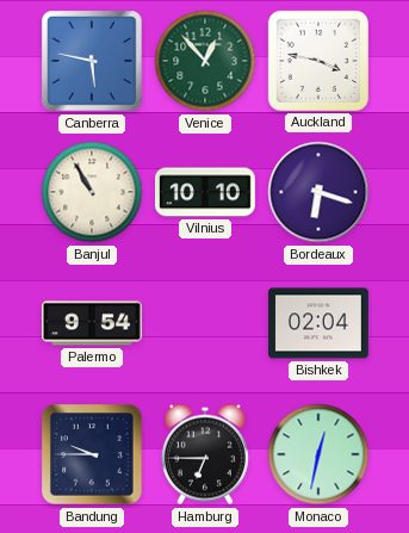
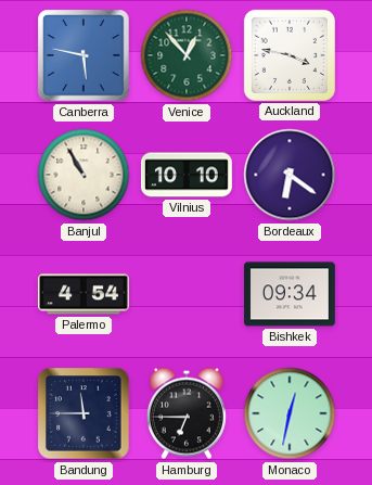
Bordeaux: 6:18 -> 6:21
Palermo: 9:54 -> 4:54
Bishkek: 02:04 -> 09:34
Bandung: 9:45 -> 11:45
